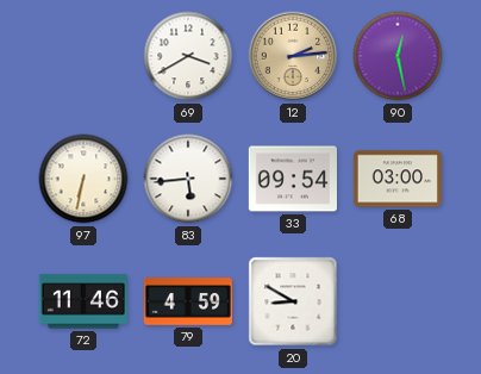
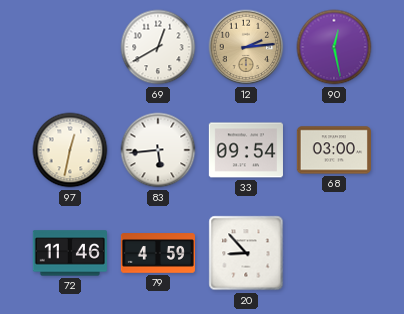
69: 3:40 -> 12:40
97: 6:32 -> 12:32
20: 8:50 -> 8:53
